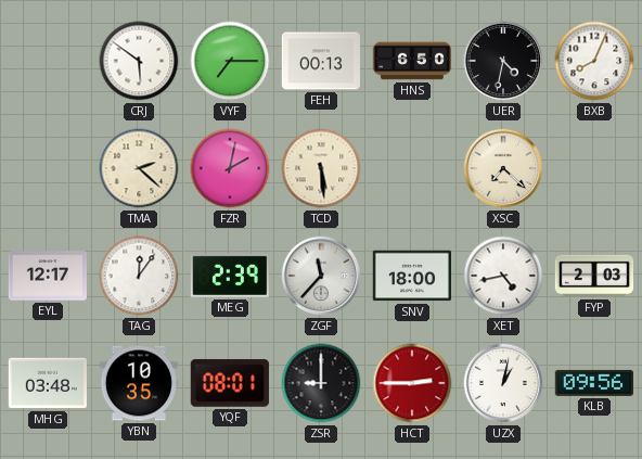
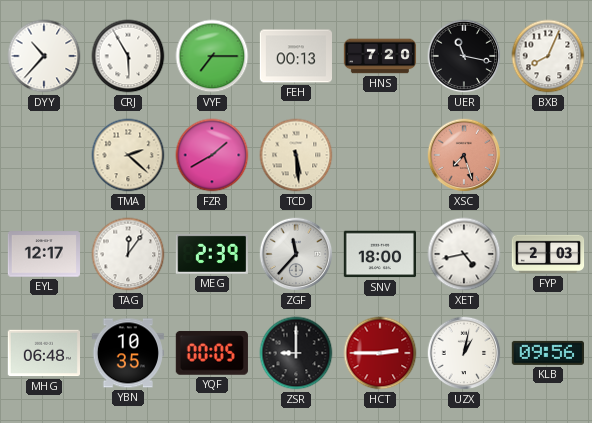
DYY: none -> 10:37
CRJ: 5:51 -> 5:55
HNS: 6:50 -> 7:20
UER: 4:32 -> 11:17
FZR: 2:02 -> 1:40
XSC: 7:22 -> 7:27
XSC dial: cream -> salmon
MHG: 03:48 -> 06:48
YQF: 08:01 -> 00:05
